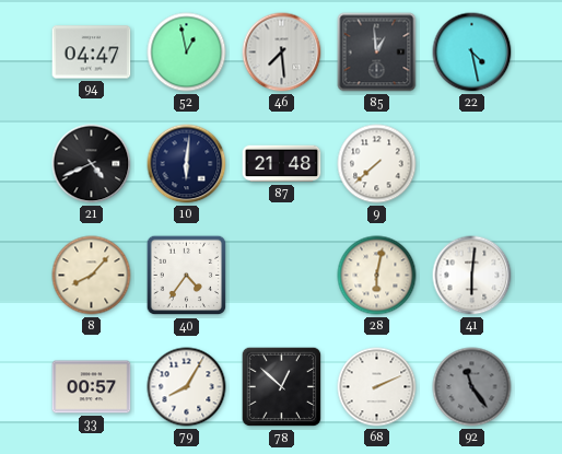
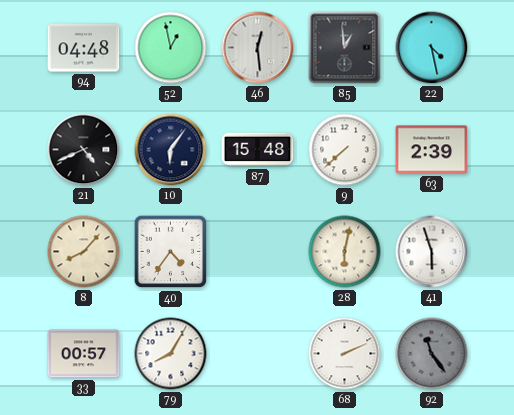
94: 04:47 -> 04:48
46: 7:29 -> 12:29
10: 6:01 -> 6:06
87: 21:48 -> 15:48
63: none -> 2:39
41: 6:01 -> 5:57
78: 12:52 -> none
